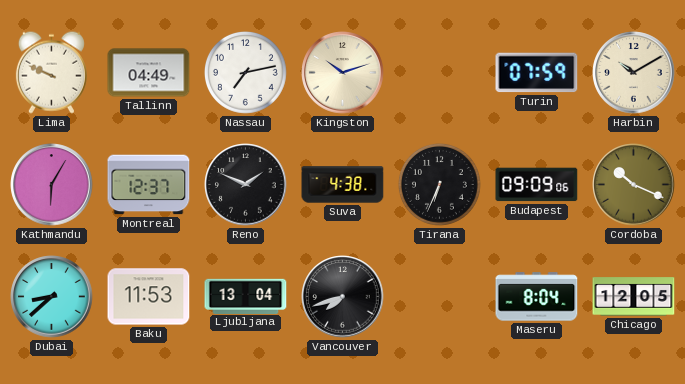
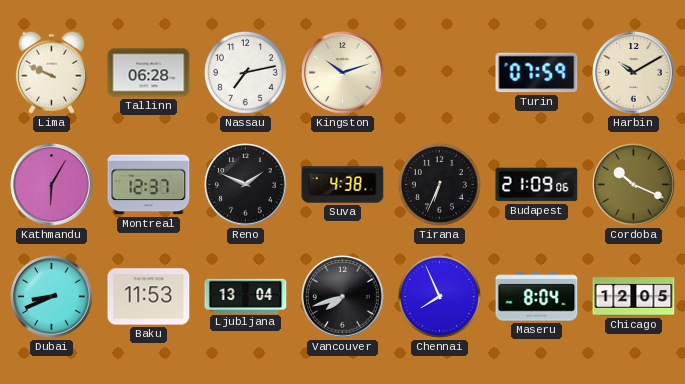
Tallinn: 04:49 -> 06:28
Budapest: 09:09 -> 21:09
Dubai: 8:38 -> 8:41
Chennai: none -> 7:56
